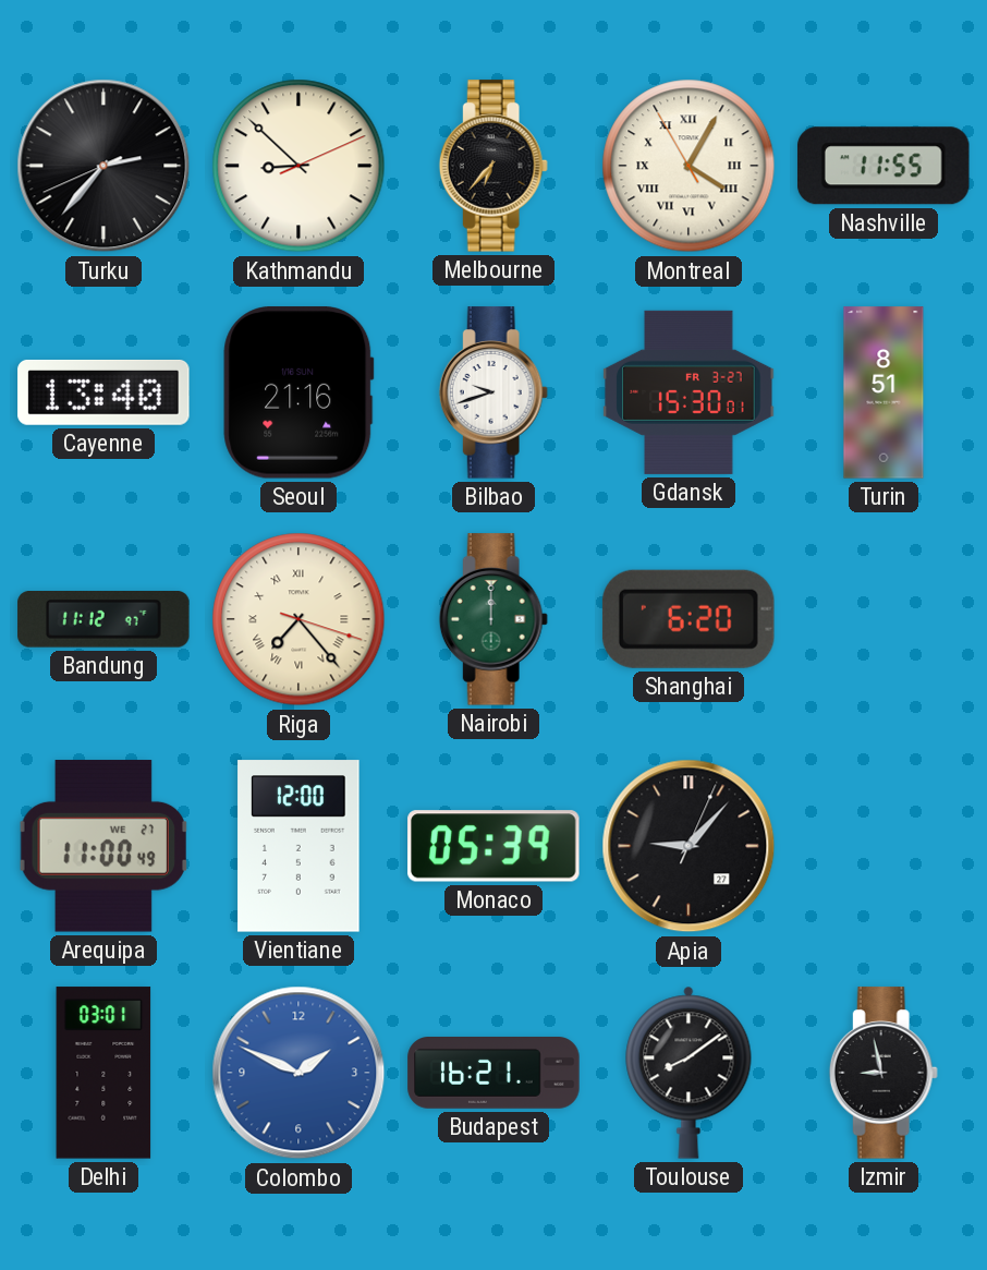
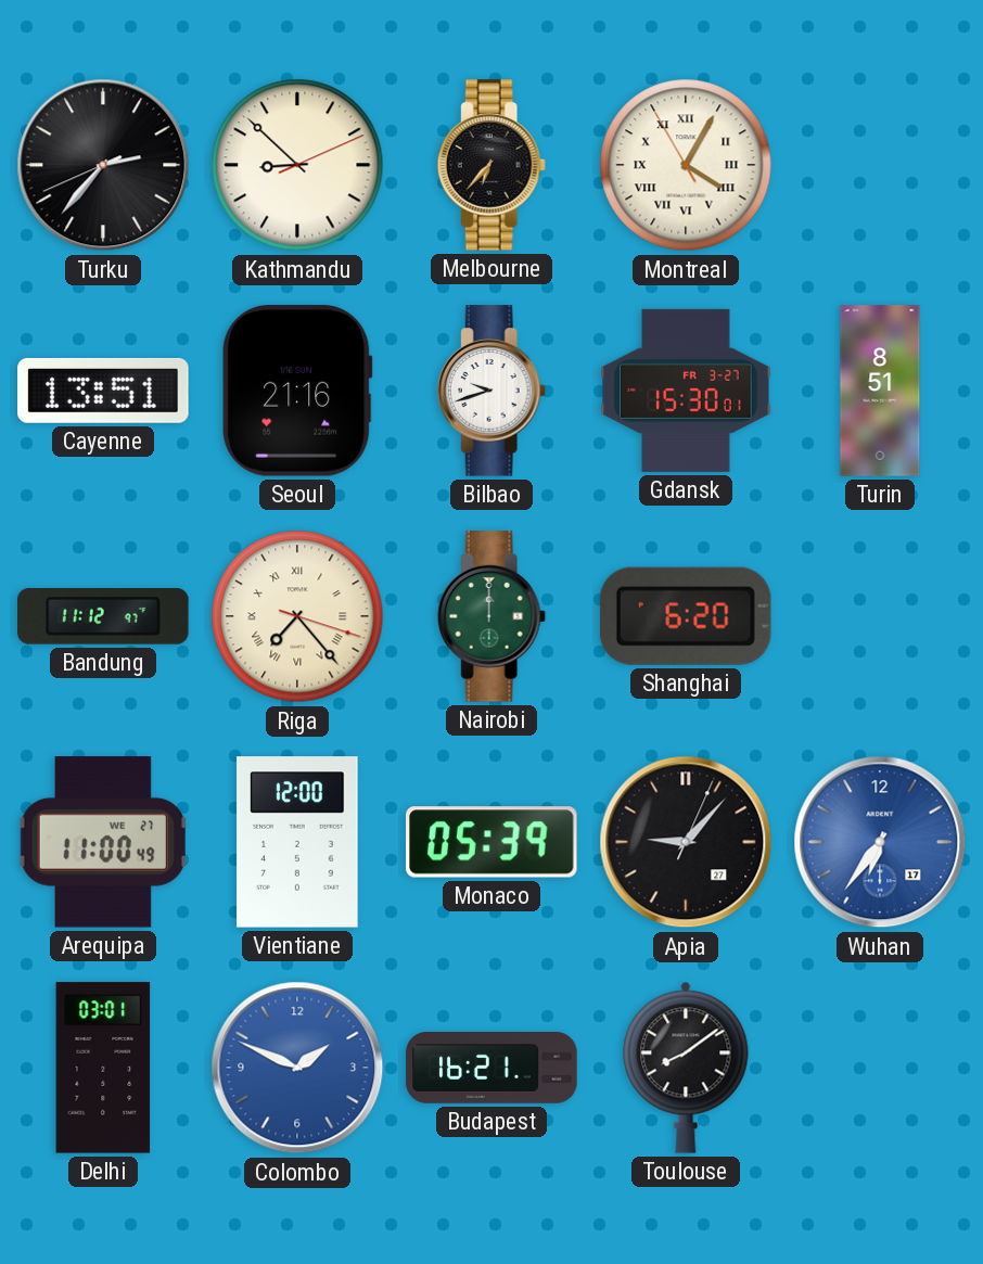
Nashville: 11:55 -> none
Cayenne: 13:40 -> 13:51
Wuhan: none -> 6:36
Izmir: 8:58 -> none
